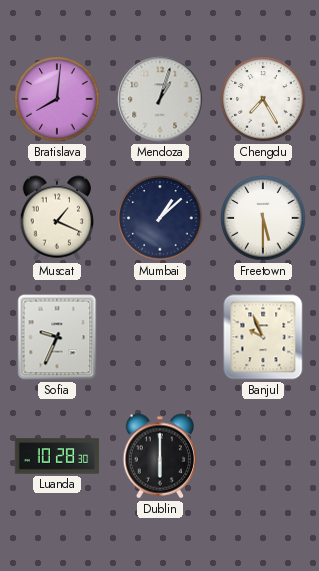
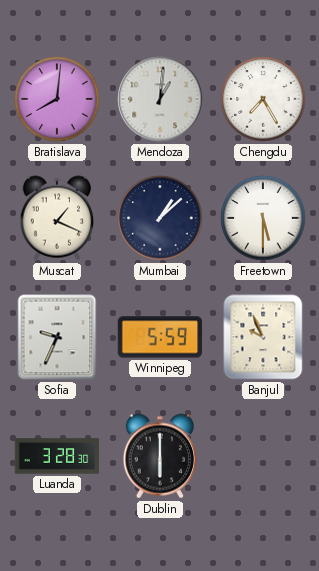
Mendoza: 1:03 -> 1:01
Winnipeg: none -> 5:59
Luanda: 10:28 -> 3:28
